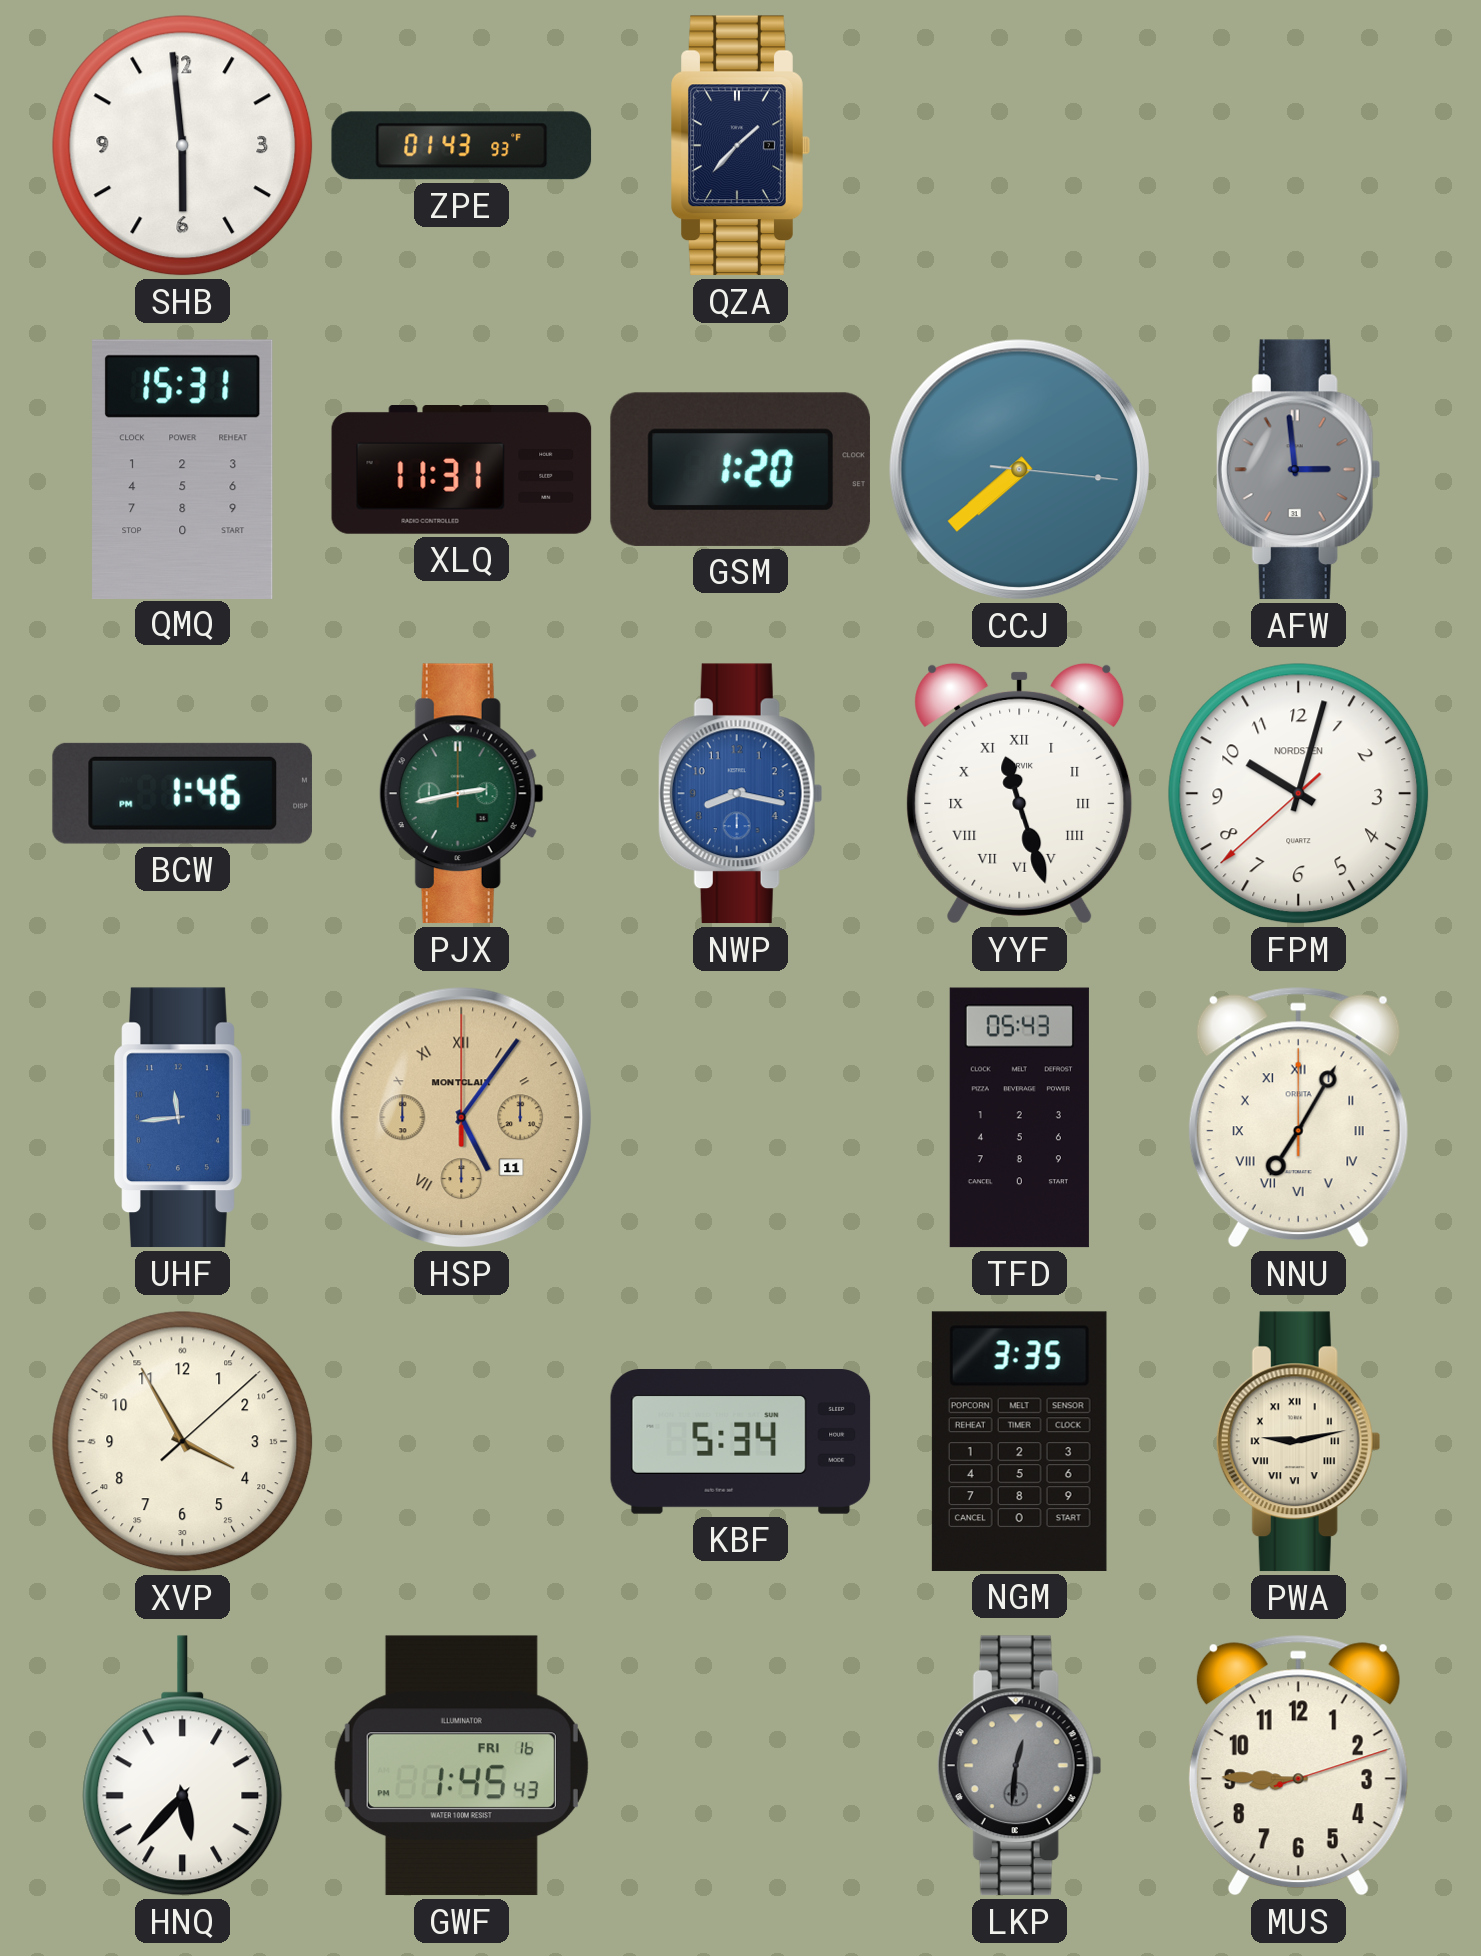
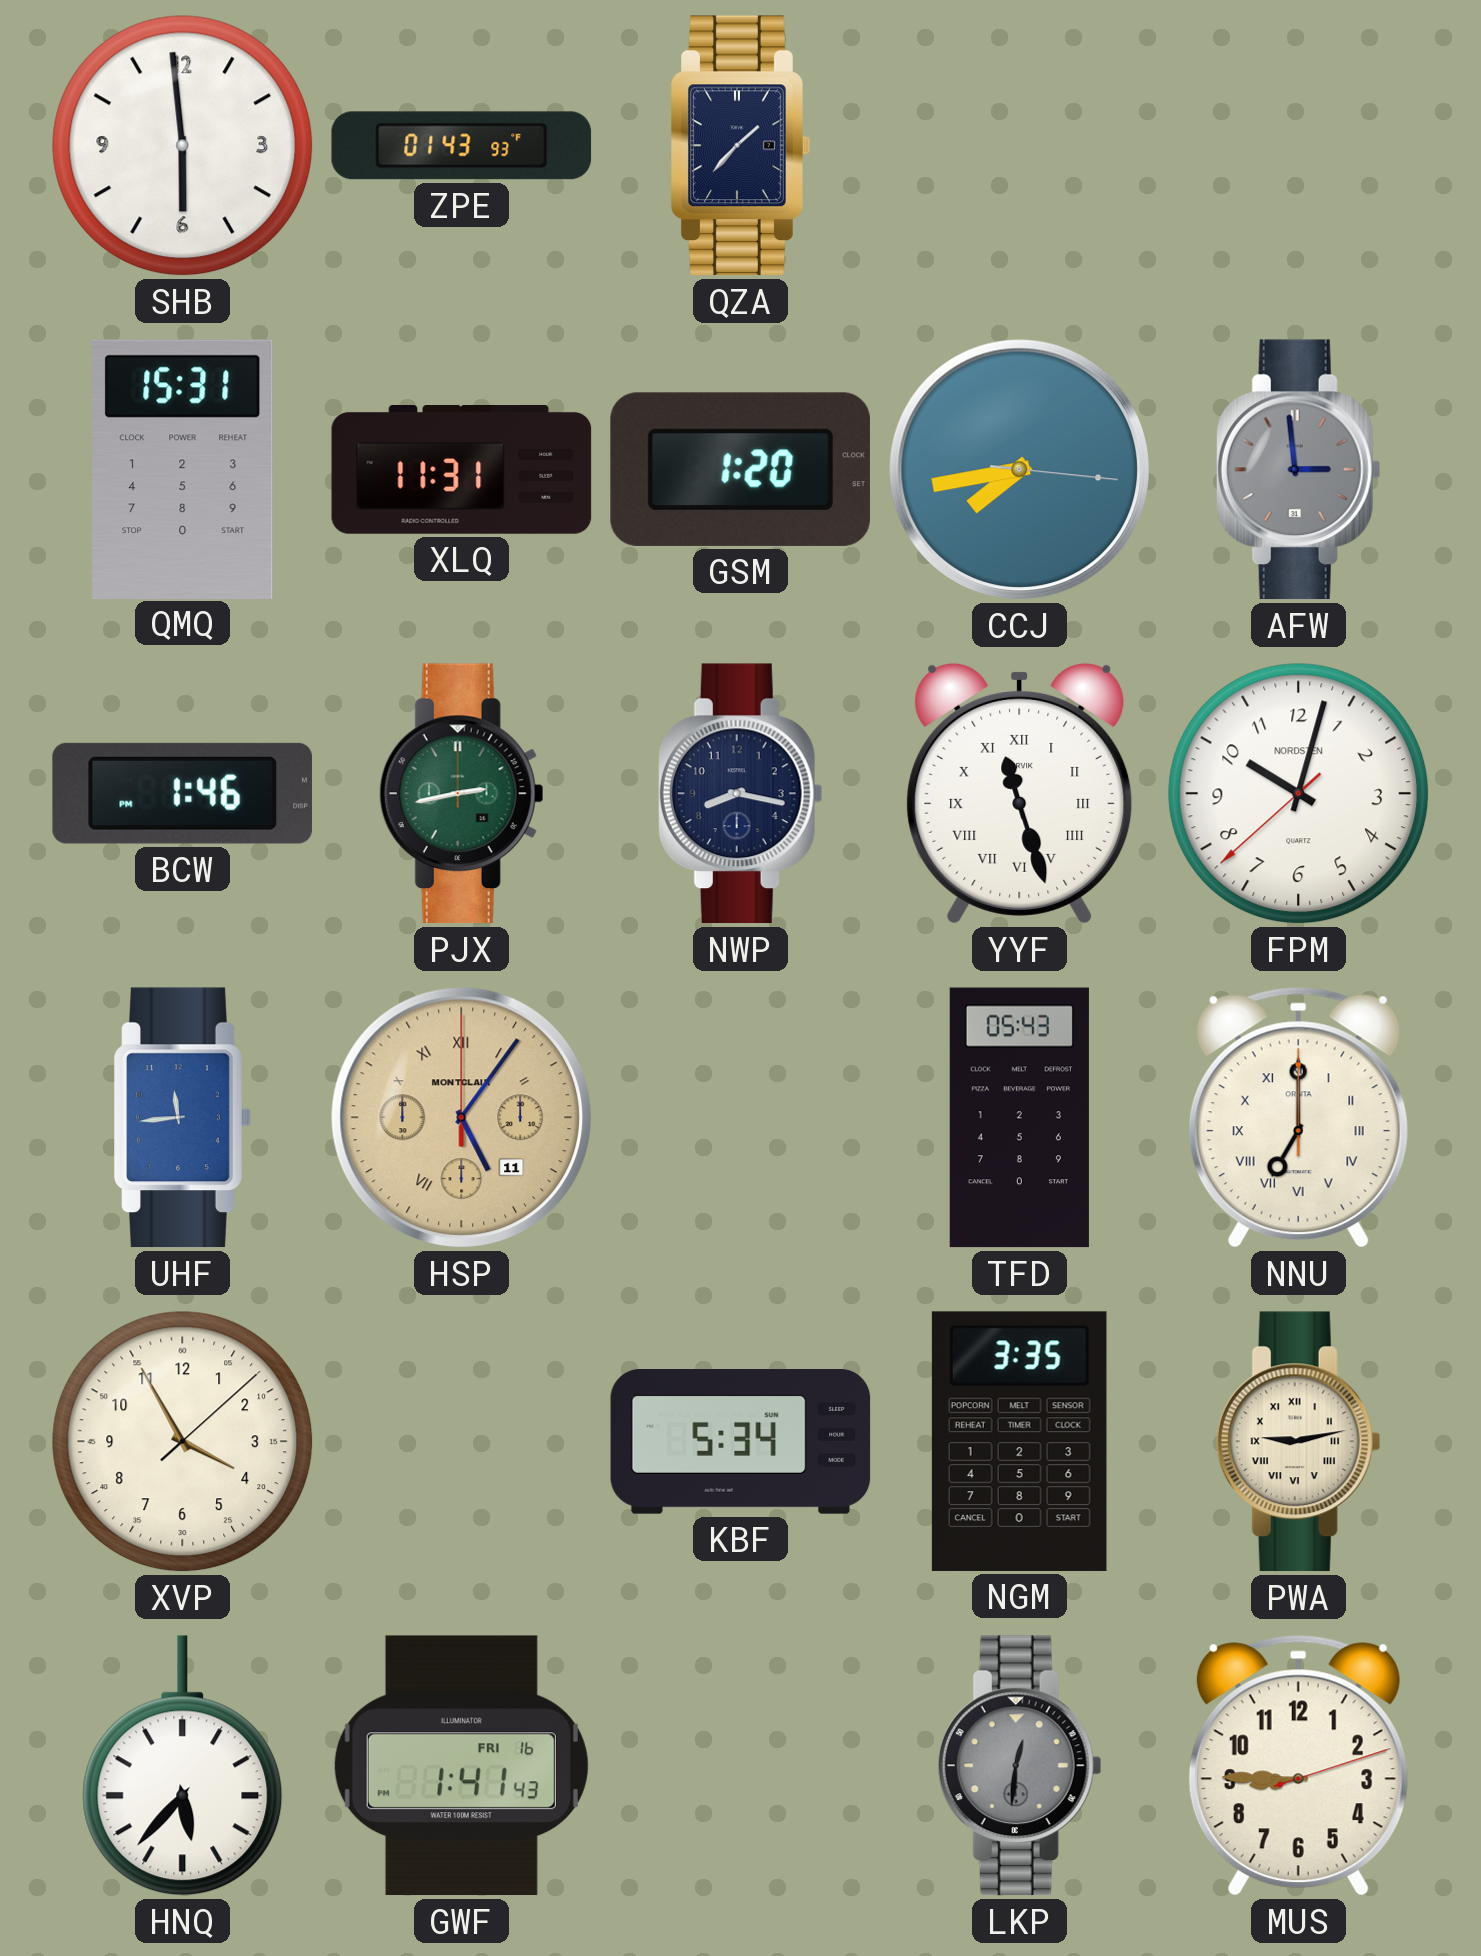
CCJ: 7:38 -> 7:43
NWP dial: blue -> navy
NNU: 7:05 -> 7:00
GWF: 1:45 -> 1:41
